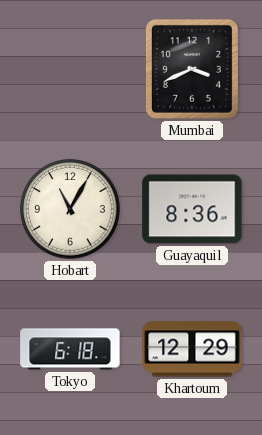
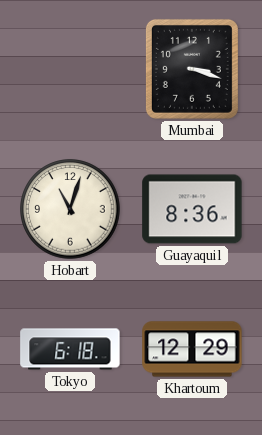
Mumbai: 3:41 -> 3:18
Hobart: 11:05 -> 11:03
